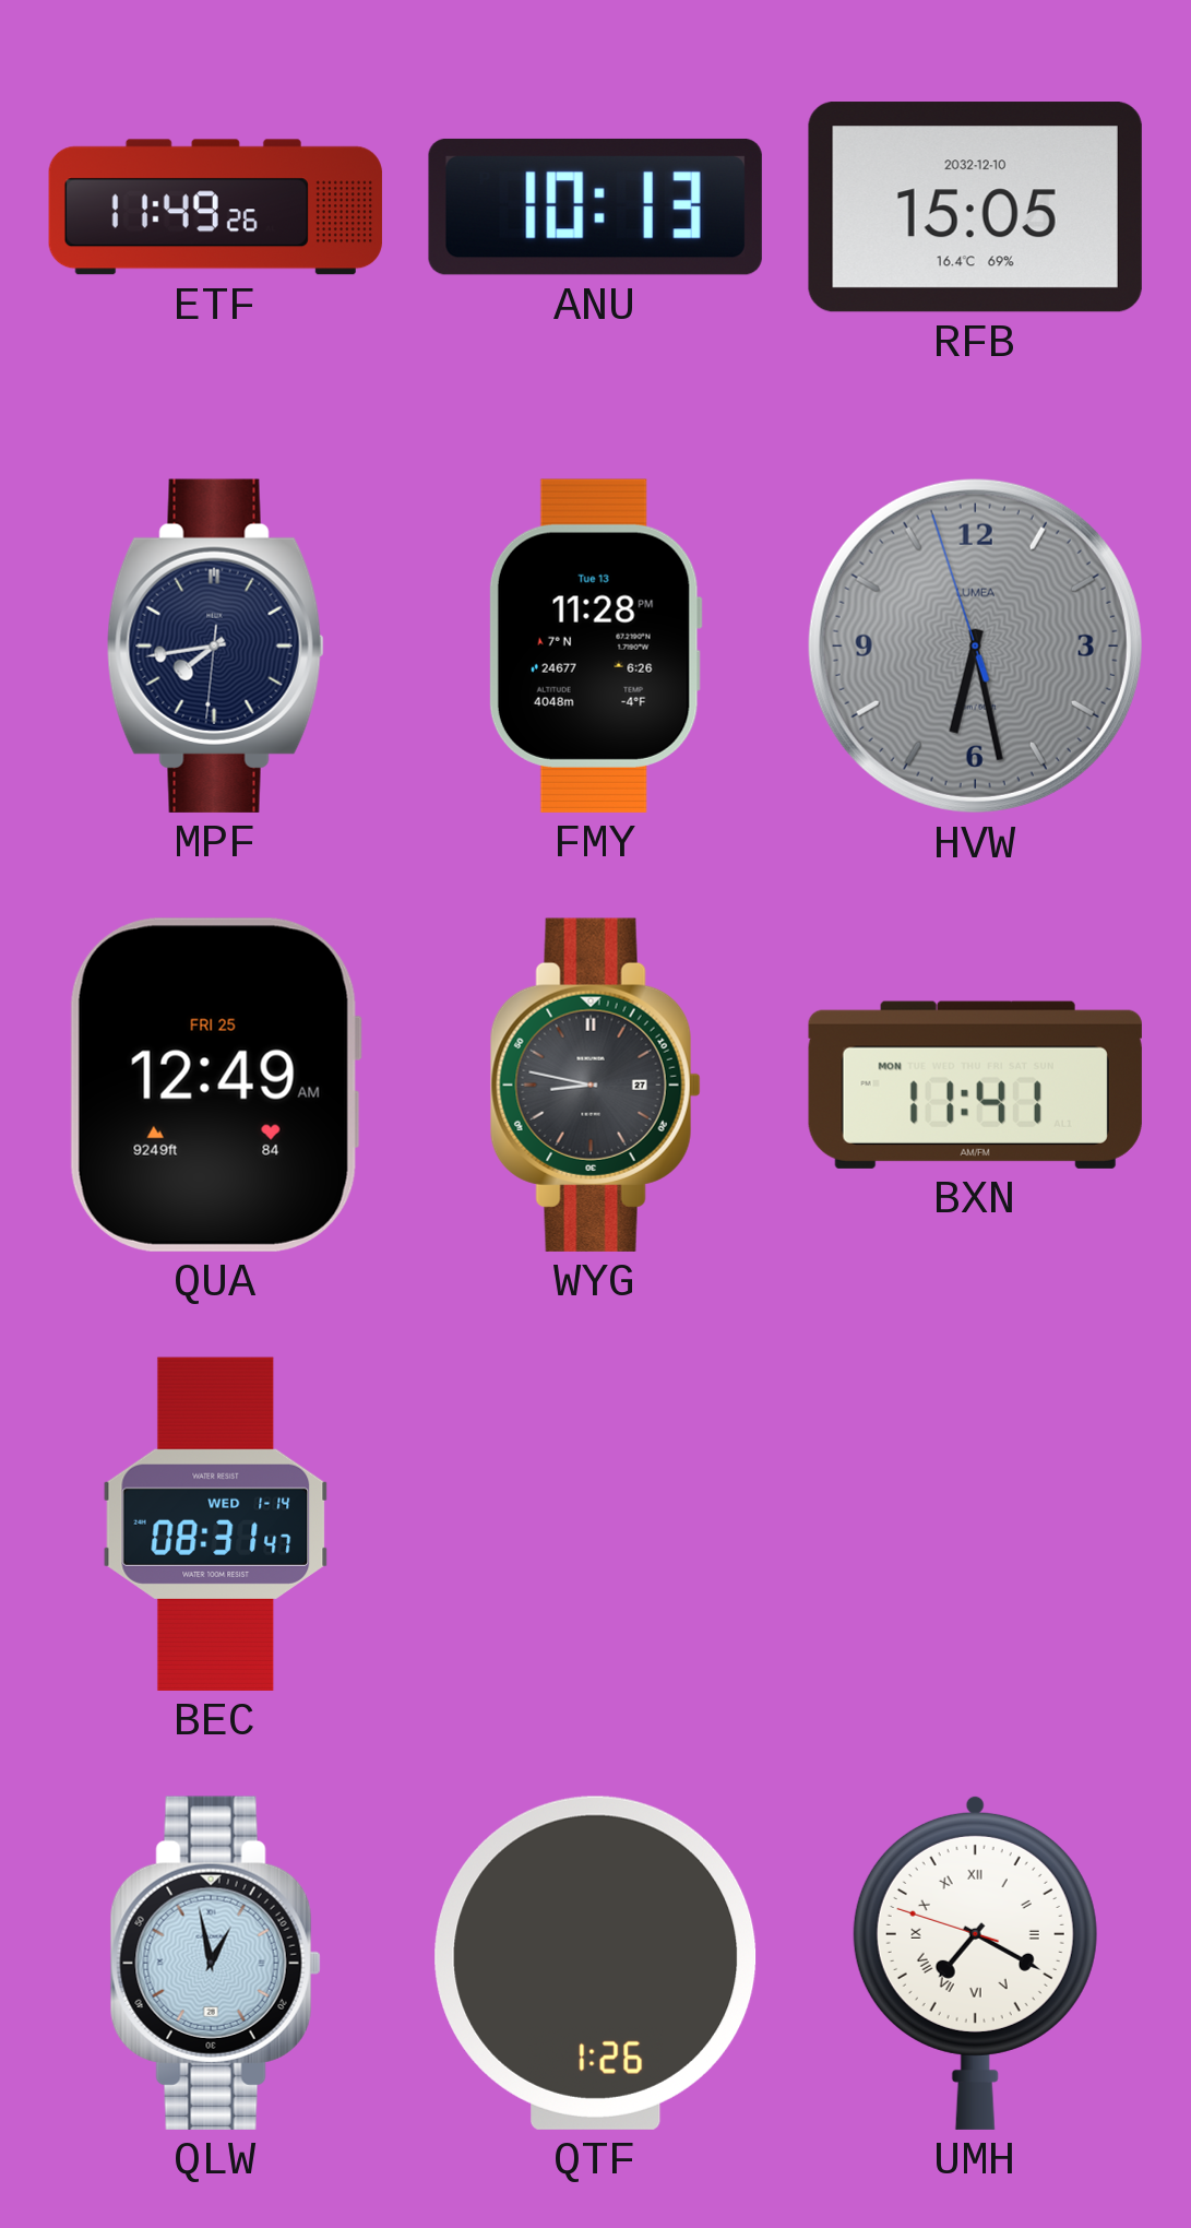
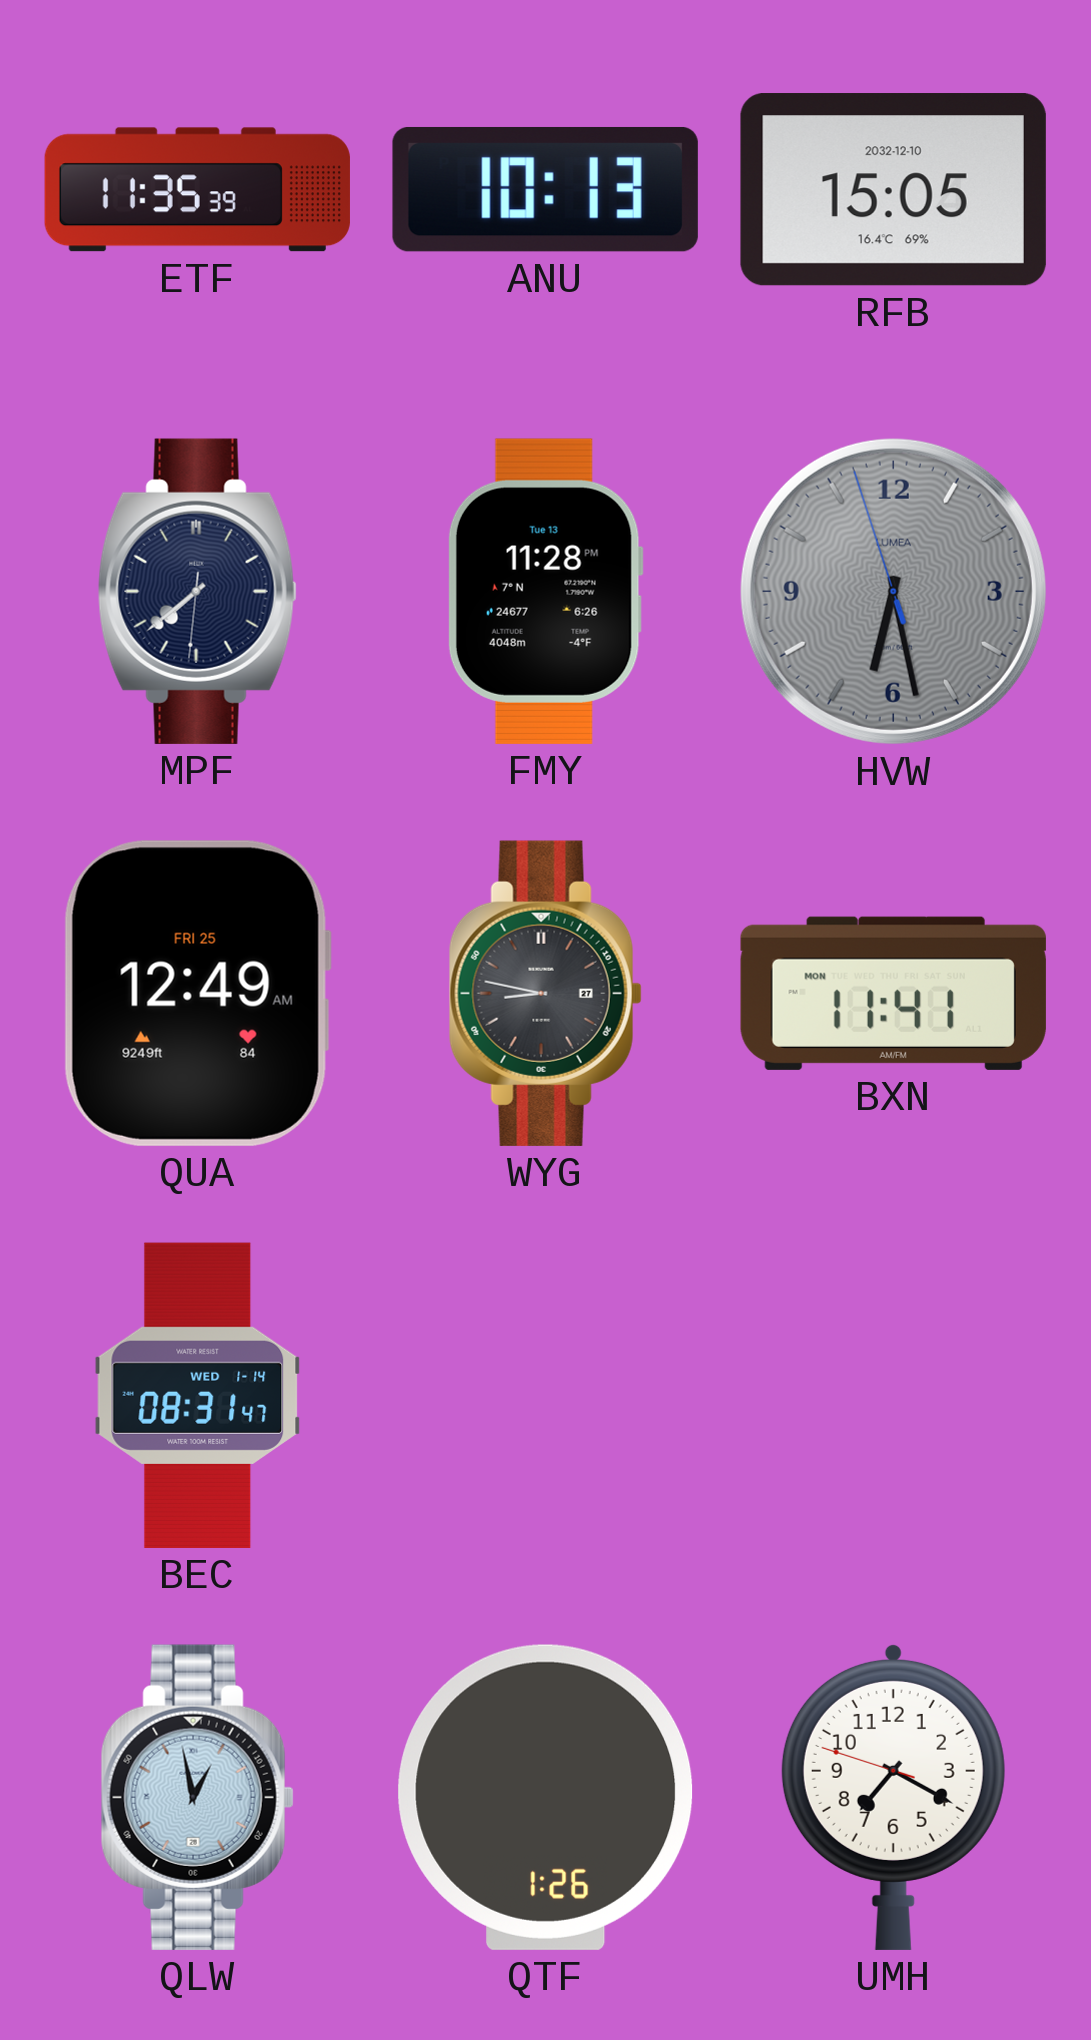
ETF: 11:49 -> 11:35
MPF: 7:43 -> 7:38
UMH numerals: Roman -> Arabic
